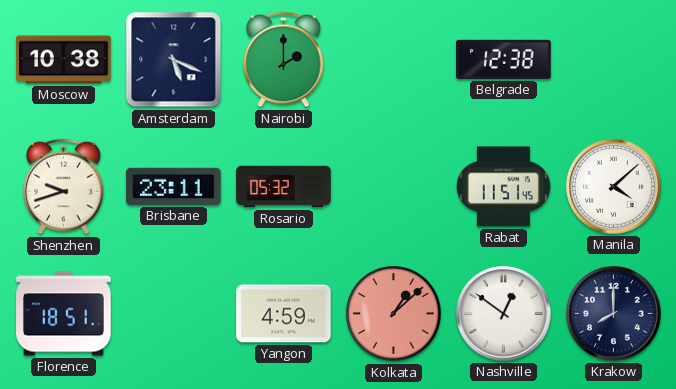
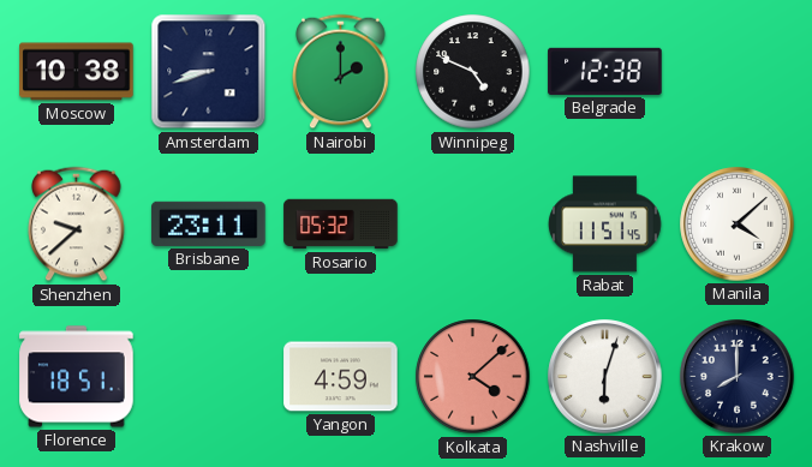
Amsterdam: 5:19 -> 8:42
Winnipeg: none -> 4:49
Shenzhen: 9:42 -> 9:38
Kolkata: 1:08 -> 4:08
Nashville: 12:51 -> 6:03
